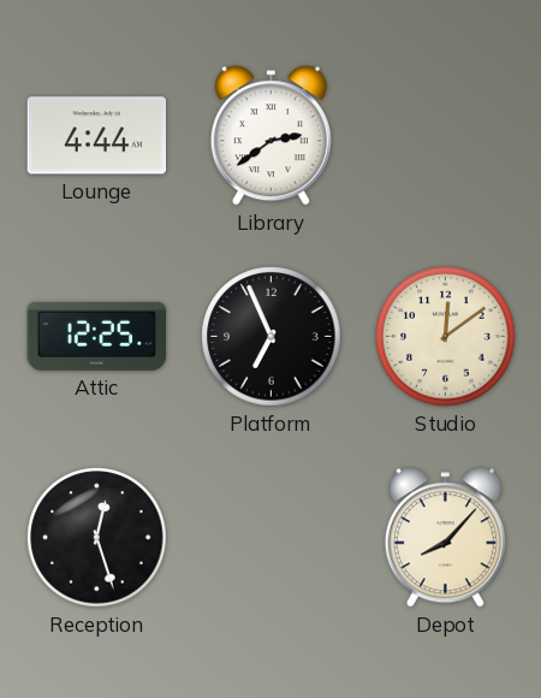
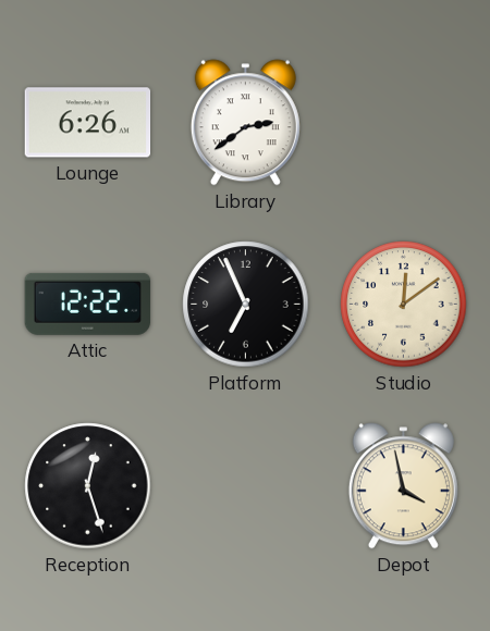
Lounge: 4:44 -> 6:26
Attic: 12:25 -> 12:22
Depot: 8:07 -> 3:58
